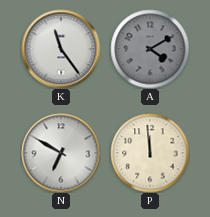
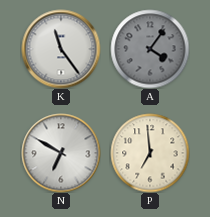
A: 4:10 -> 4:06
P: 11:59 -> 6:59
